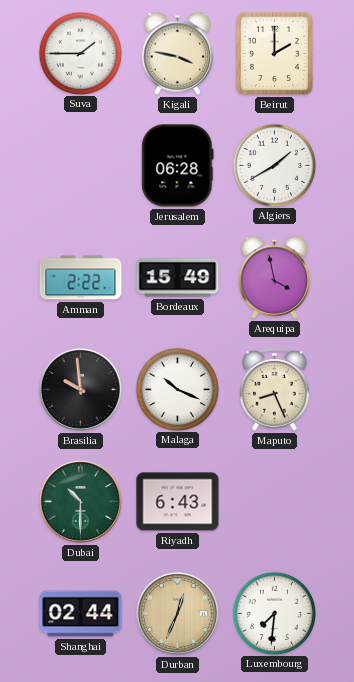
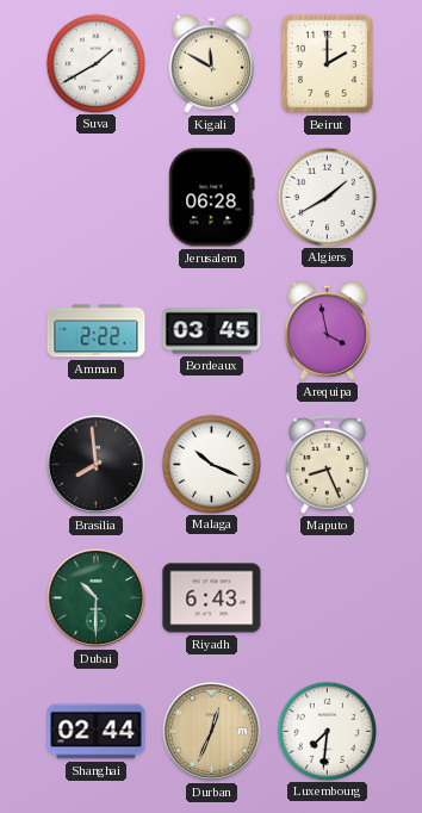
Suva: 1:45 -> 1:40
Kigali: 3:47 -> 11:50
Bordeaux: 15:49 -> 03:45
Brasilia: 9:59 -> 7:59
